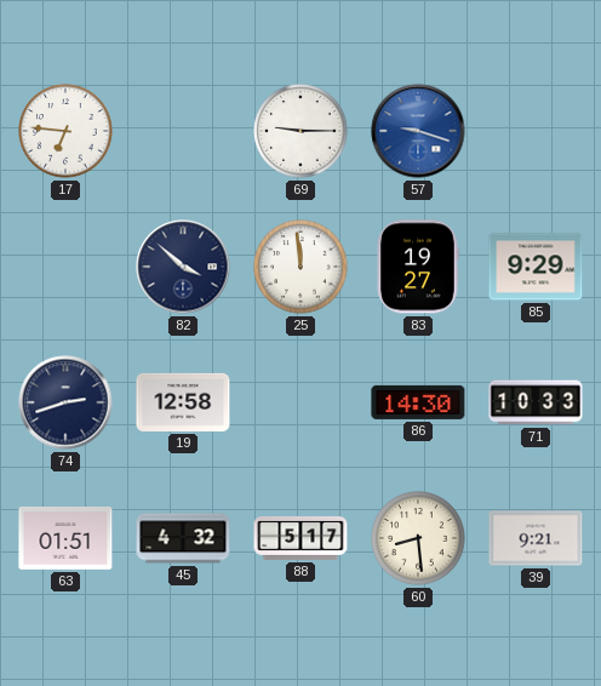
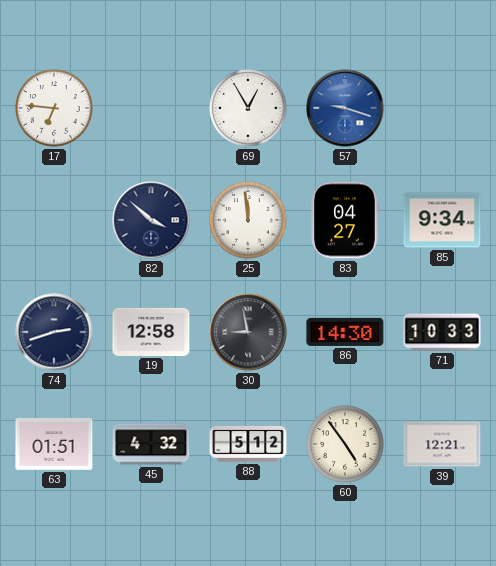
69: 9:15 -> 12:55
83: 19:27 -> 04:27
85: 9:29 -> 9:34
30: none -> 8:58
88: 5:17 -> 5:12
60: 8:29 -> 4:54
39: 9:21 -> 12:21
